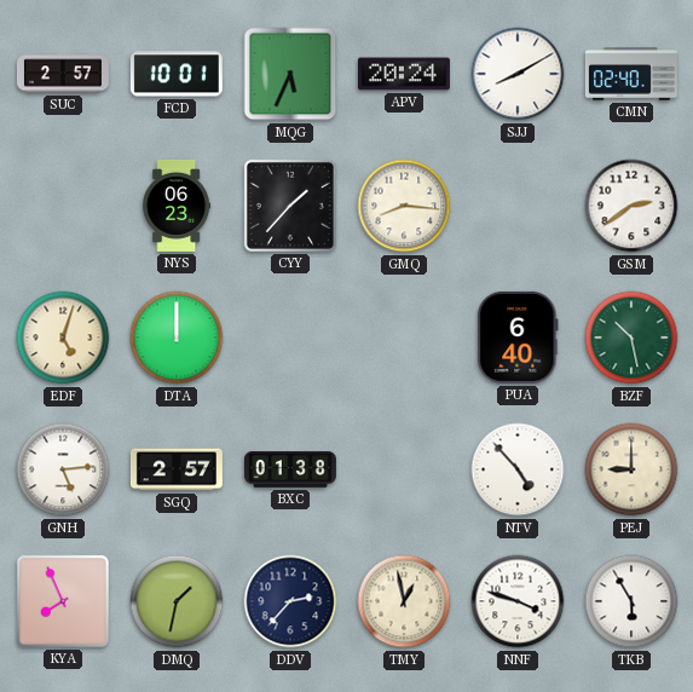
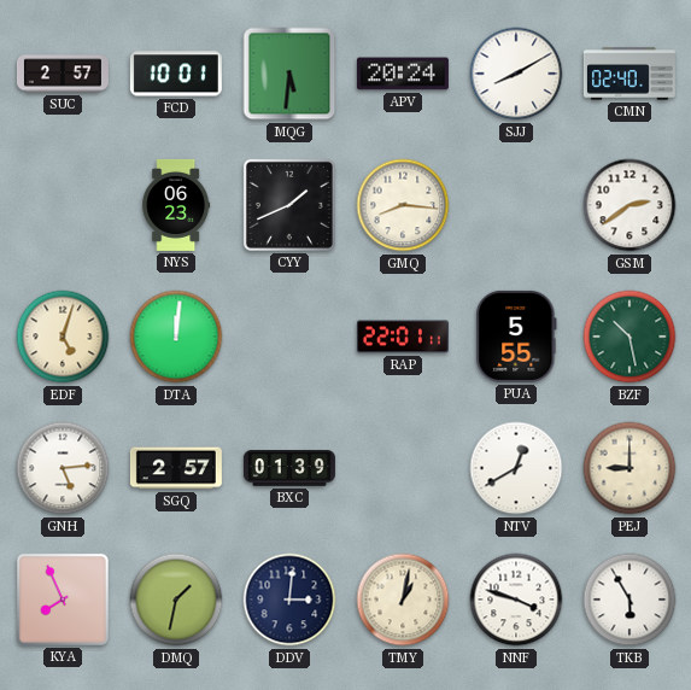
MQG: 5:34 -> 5:31
CYY: 1:37 -> 1:41
DTA: 12:00 -> 12:01
RAP: none -> 22:01
PUA: 6:40 -> 5:55
BXC: 01:38 -> 01:39
NTV: 4:53 -> 12:40
DDV: 2:37 -> 3:01
TMY: 12:58 -> 1:02
